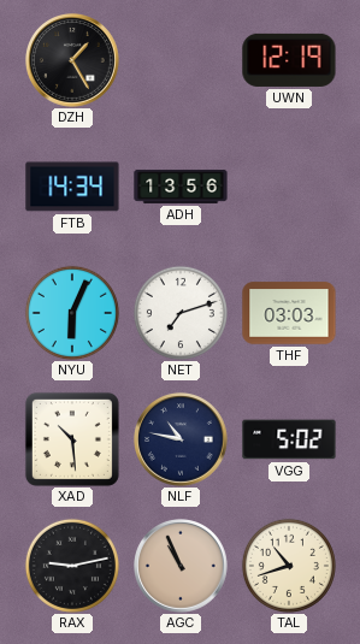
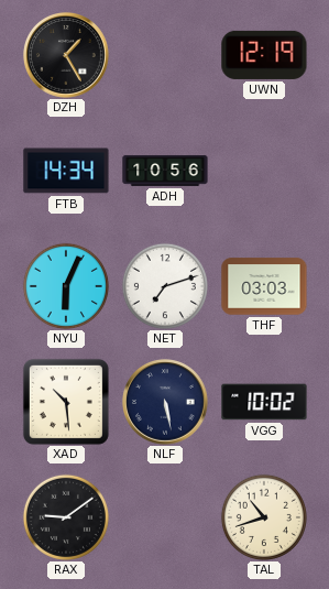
ADH: 13:56 -> 10:56
NLF: 10:47 -> 5:28
VGG: 5:02 -> 10:02
RAX: 9:13 -> 9:09
AGC: 10:56 -> none
